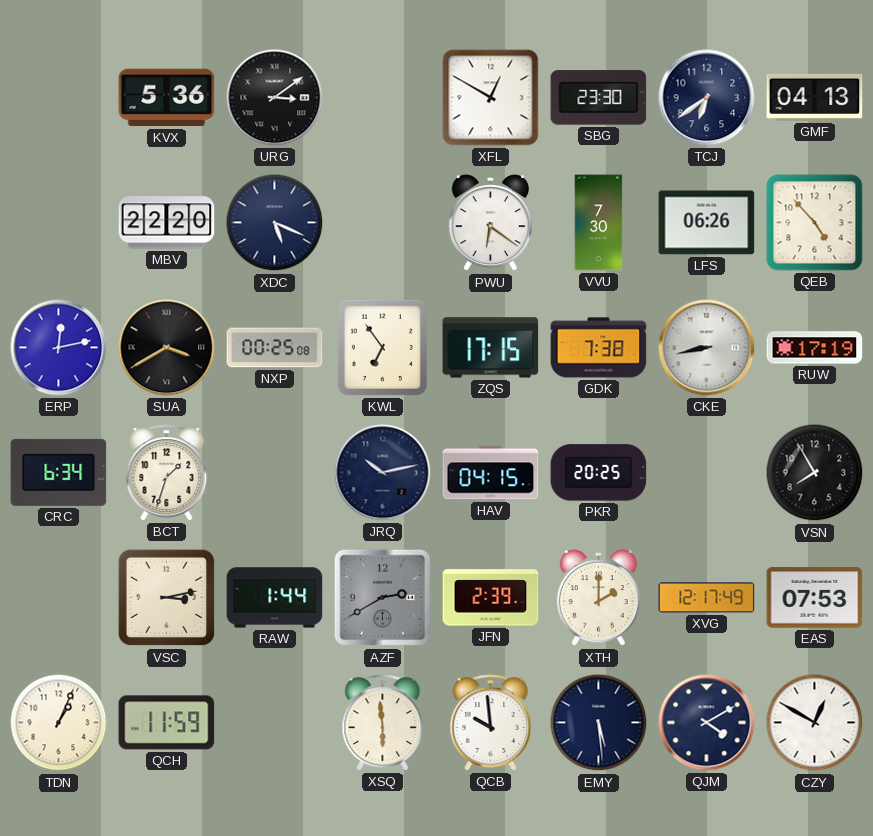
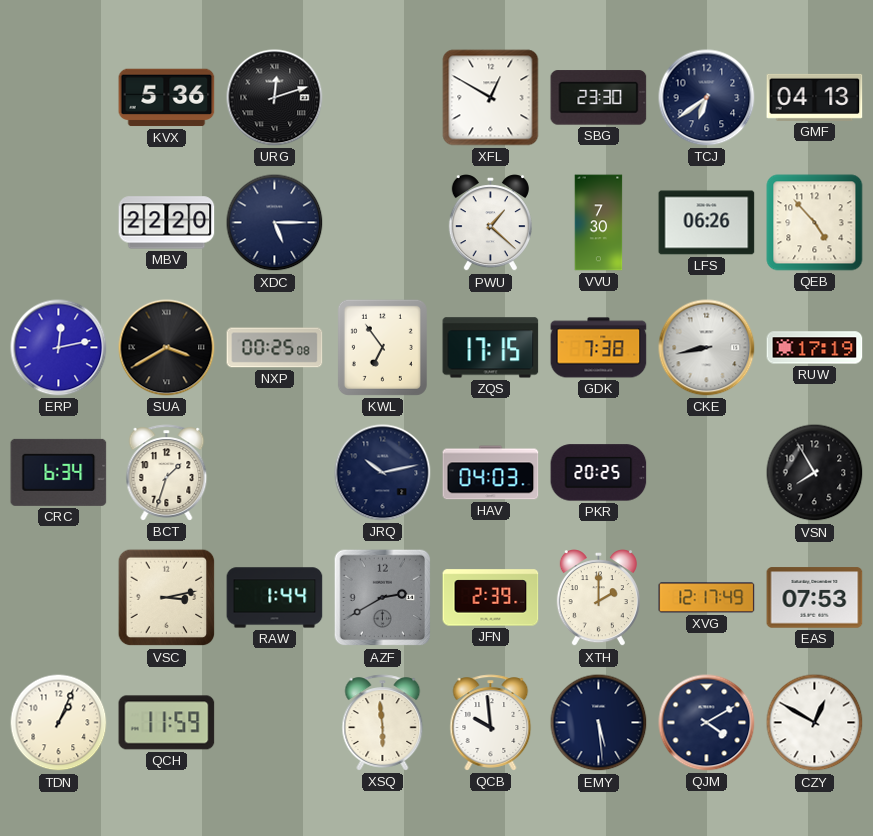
URG: 3:09 -> 12:12
XDC: 5:19 -> 5:15
PWU: 6:21 -> 1:22
HAV: 04:15 -> 04:03
